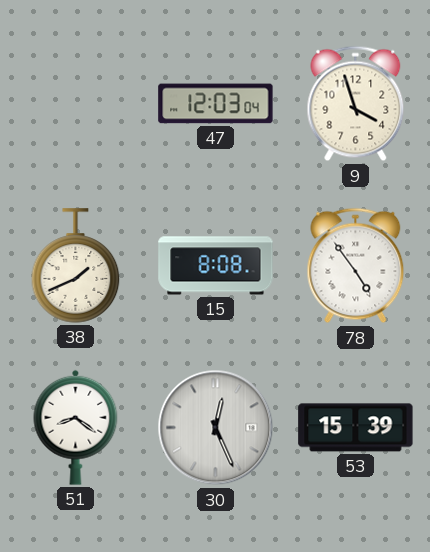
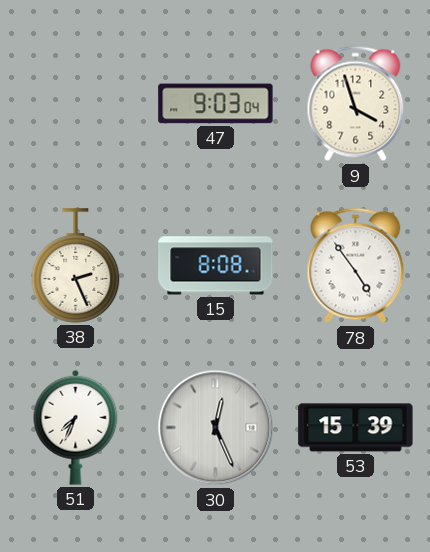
47: 12:03 -> 9:03
38: 1:41 -> 2:26
51: 8:21 -> 7:34
